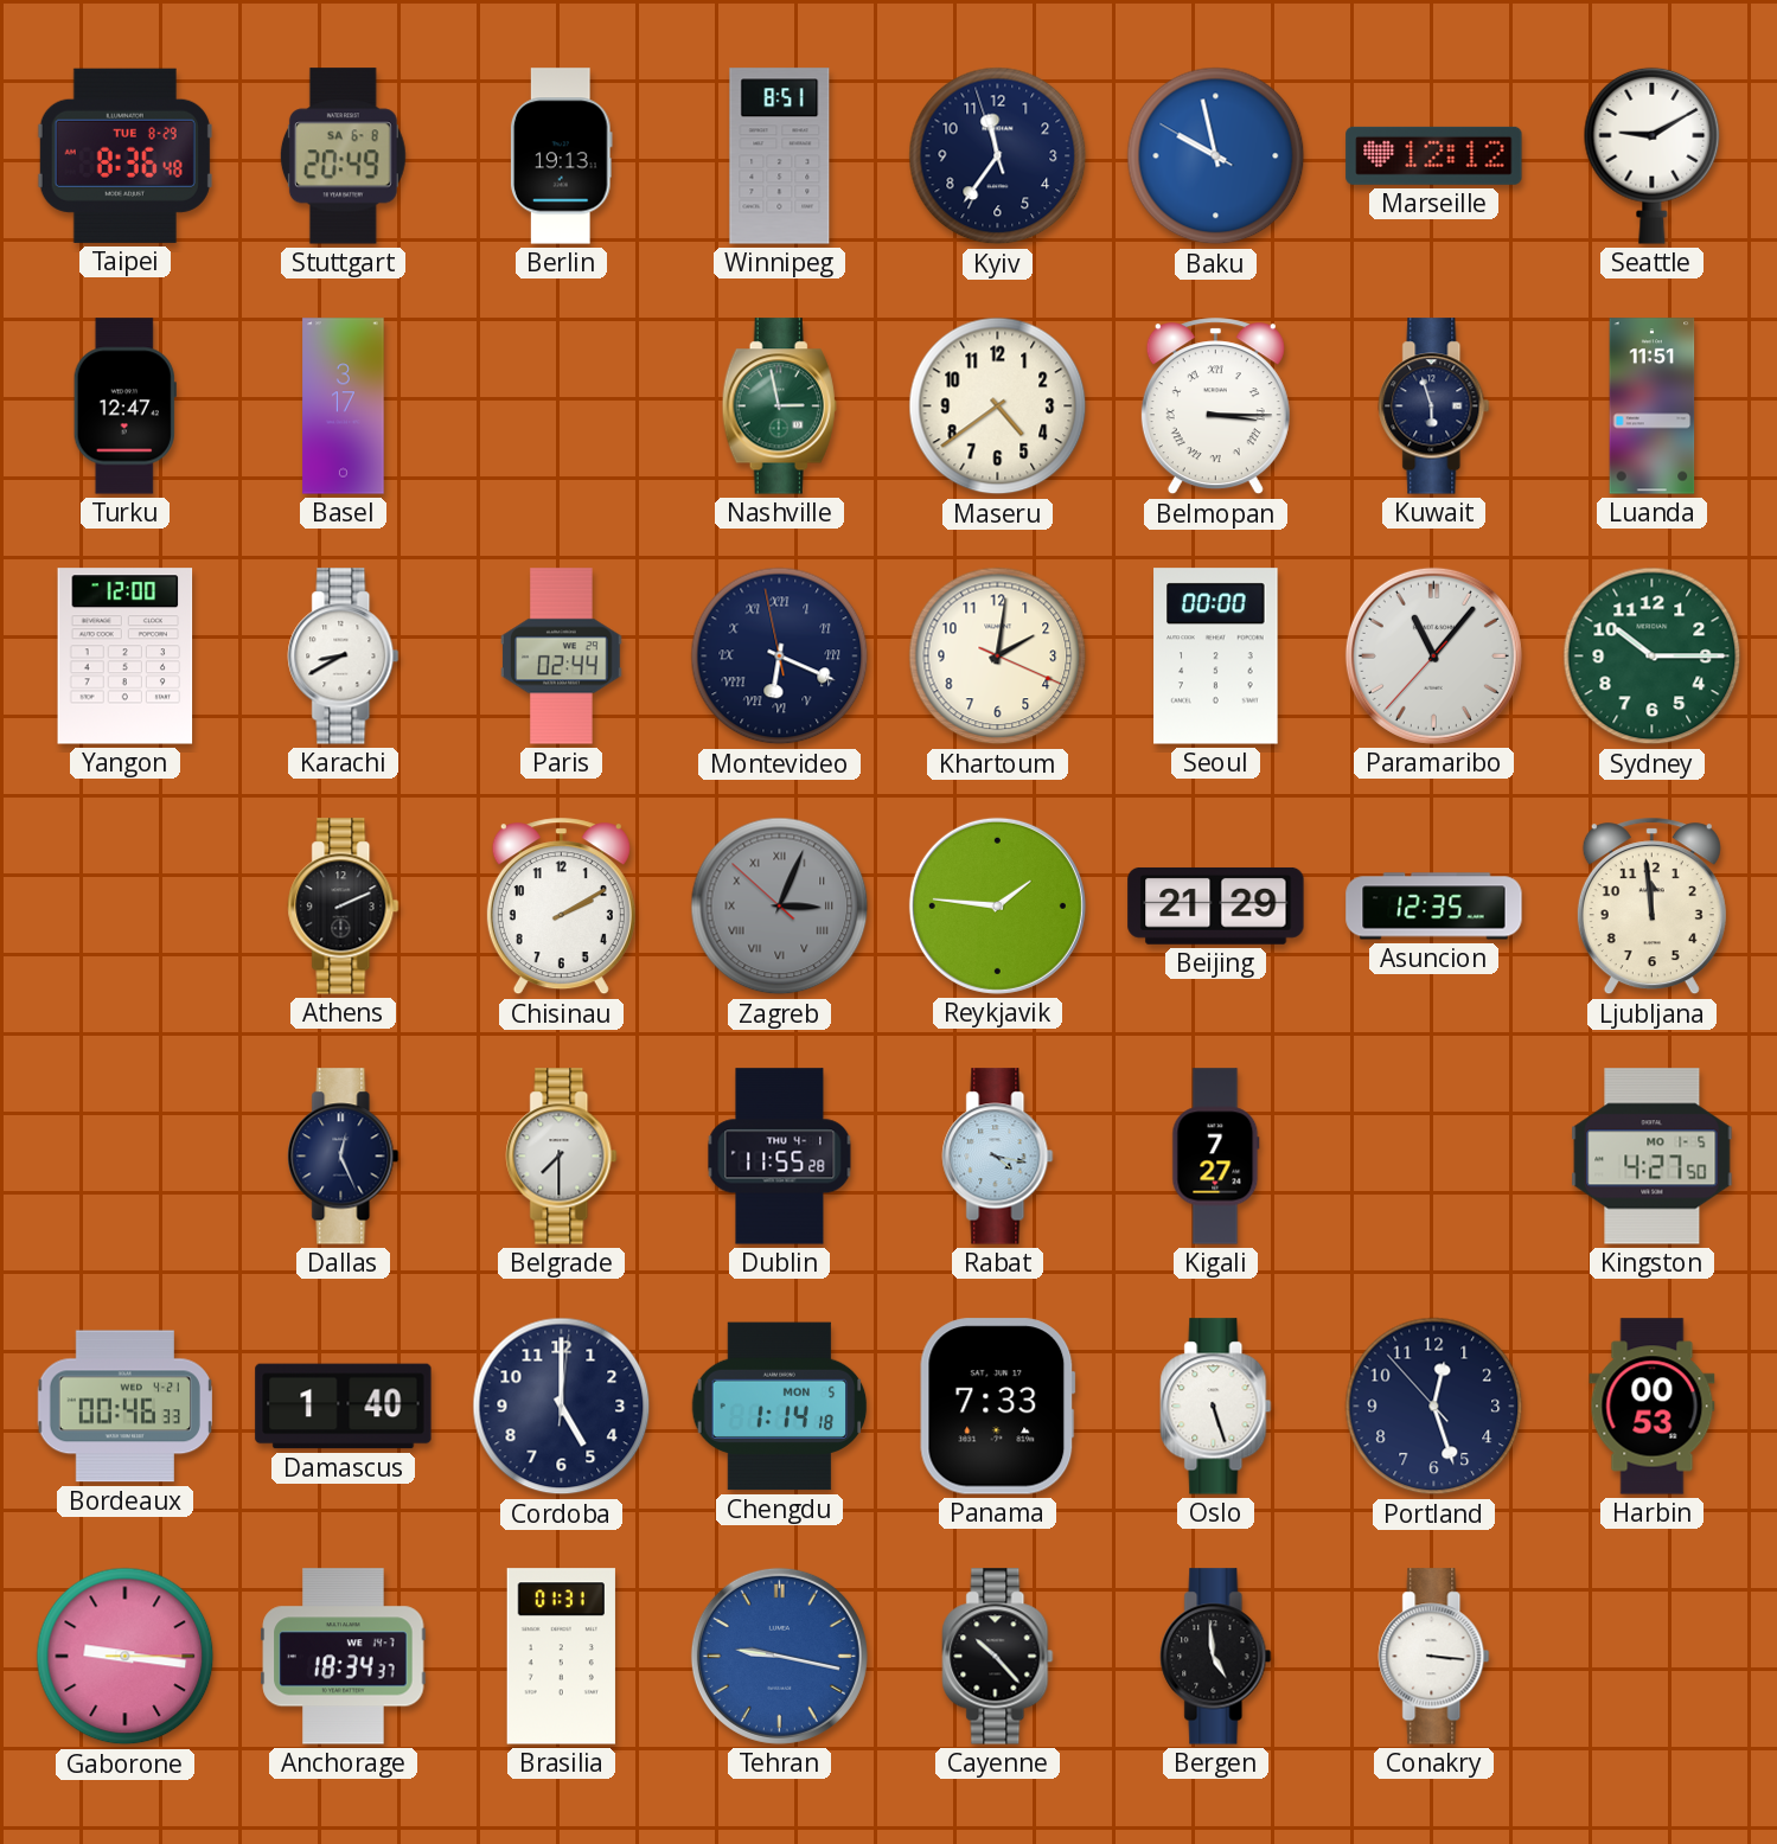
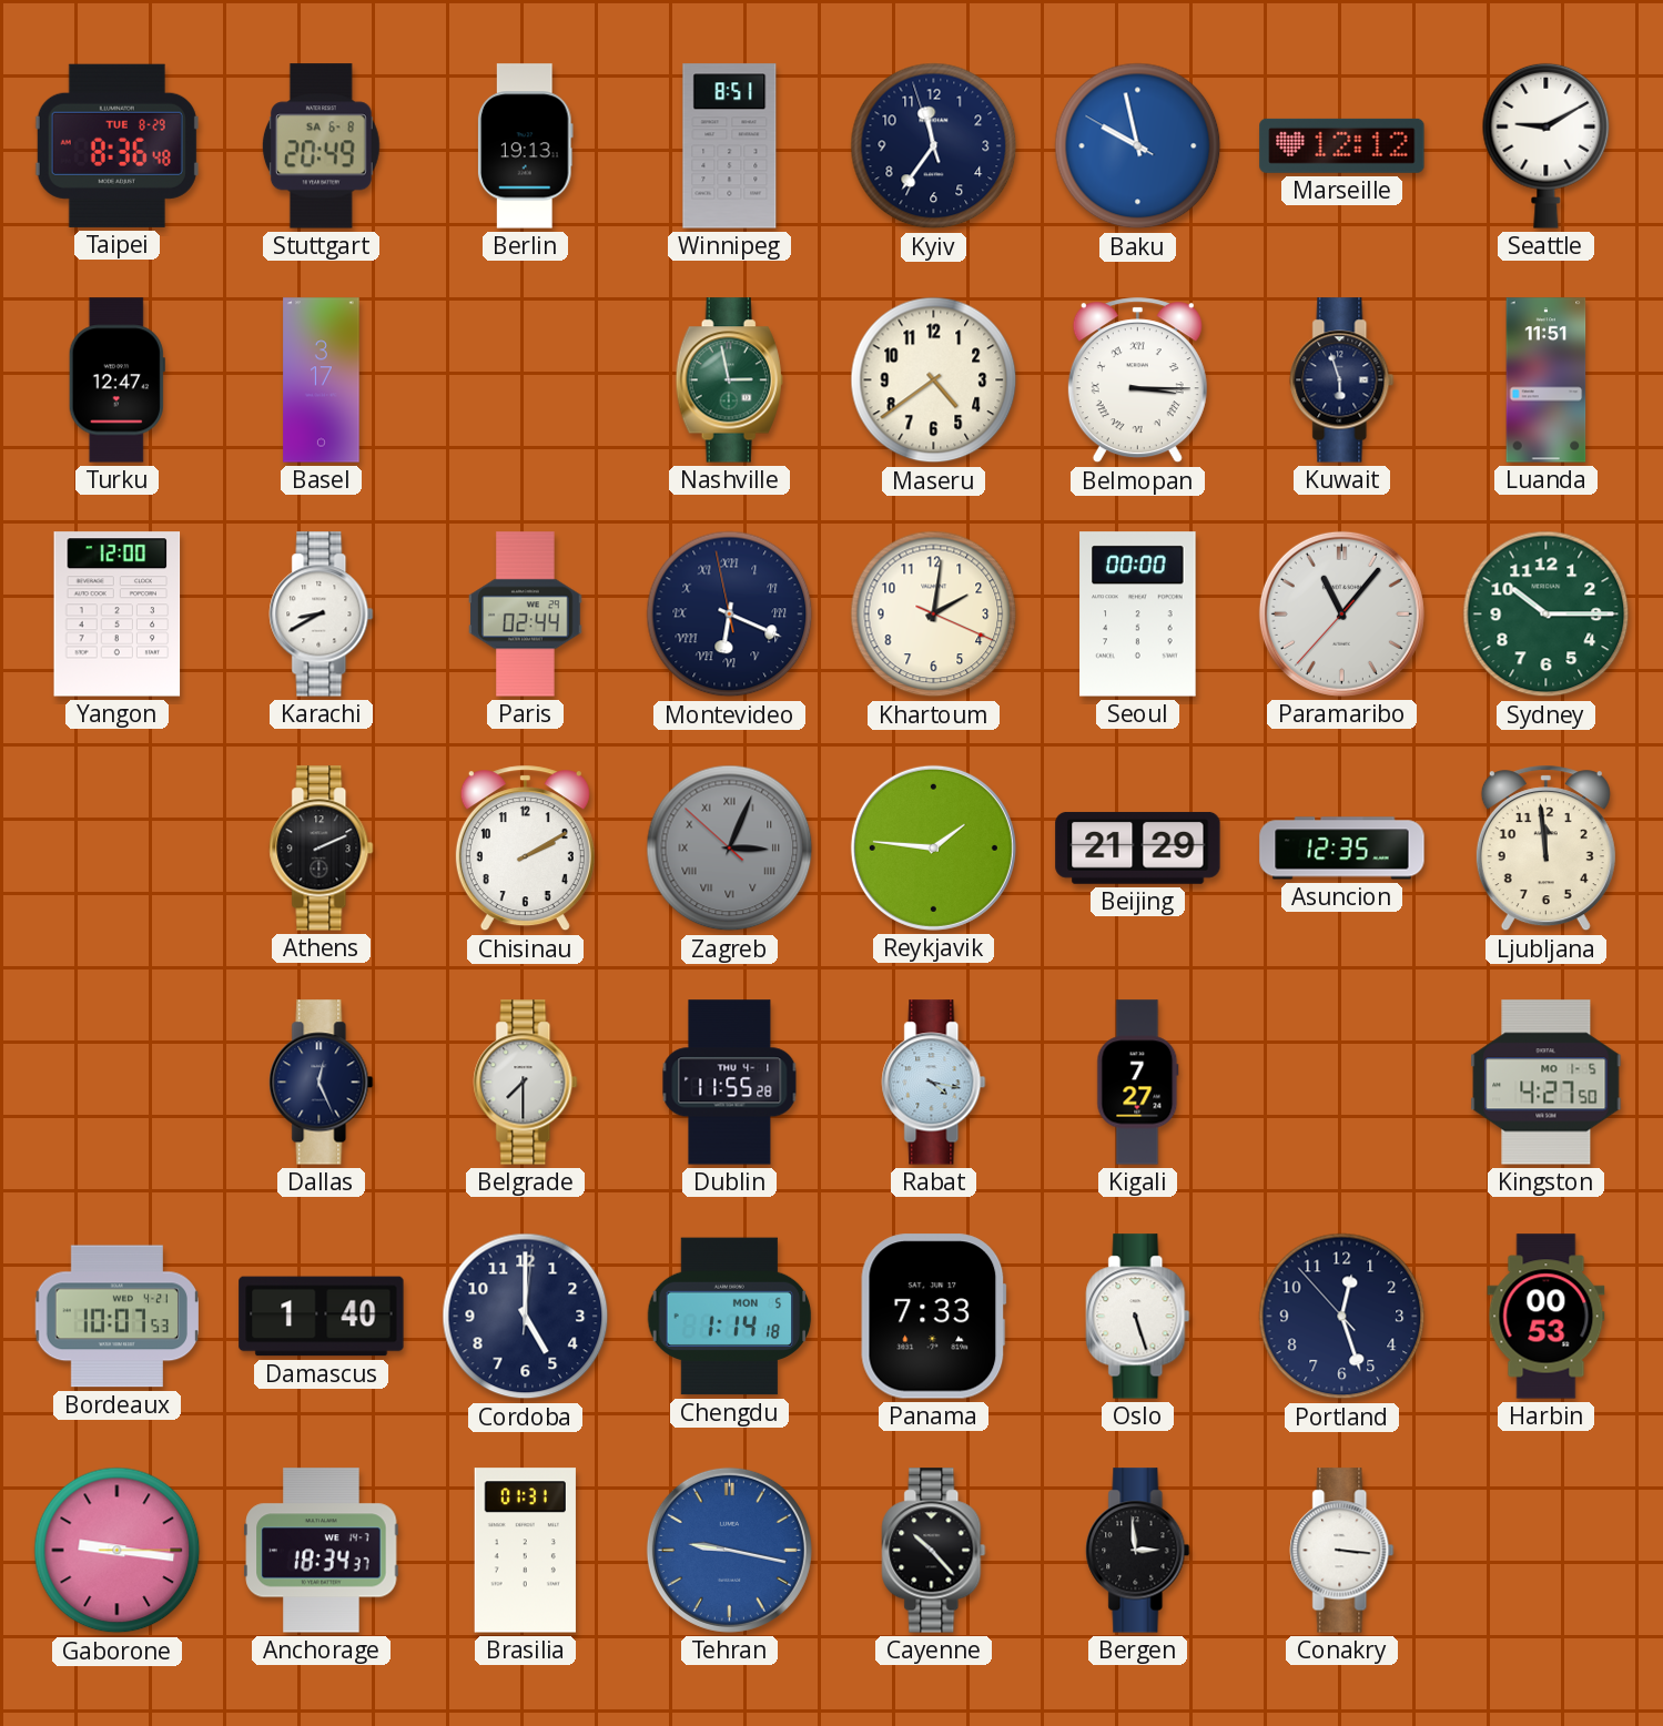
Bordeaux: 00:46 -> 10:07
Bergen: 4:59 -> 2:59
